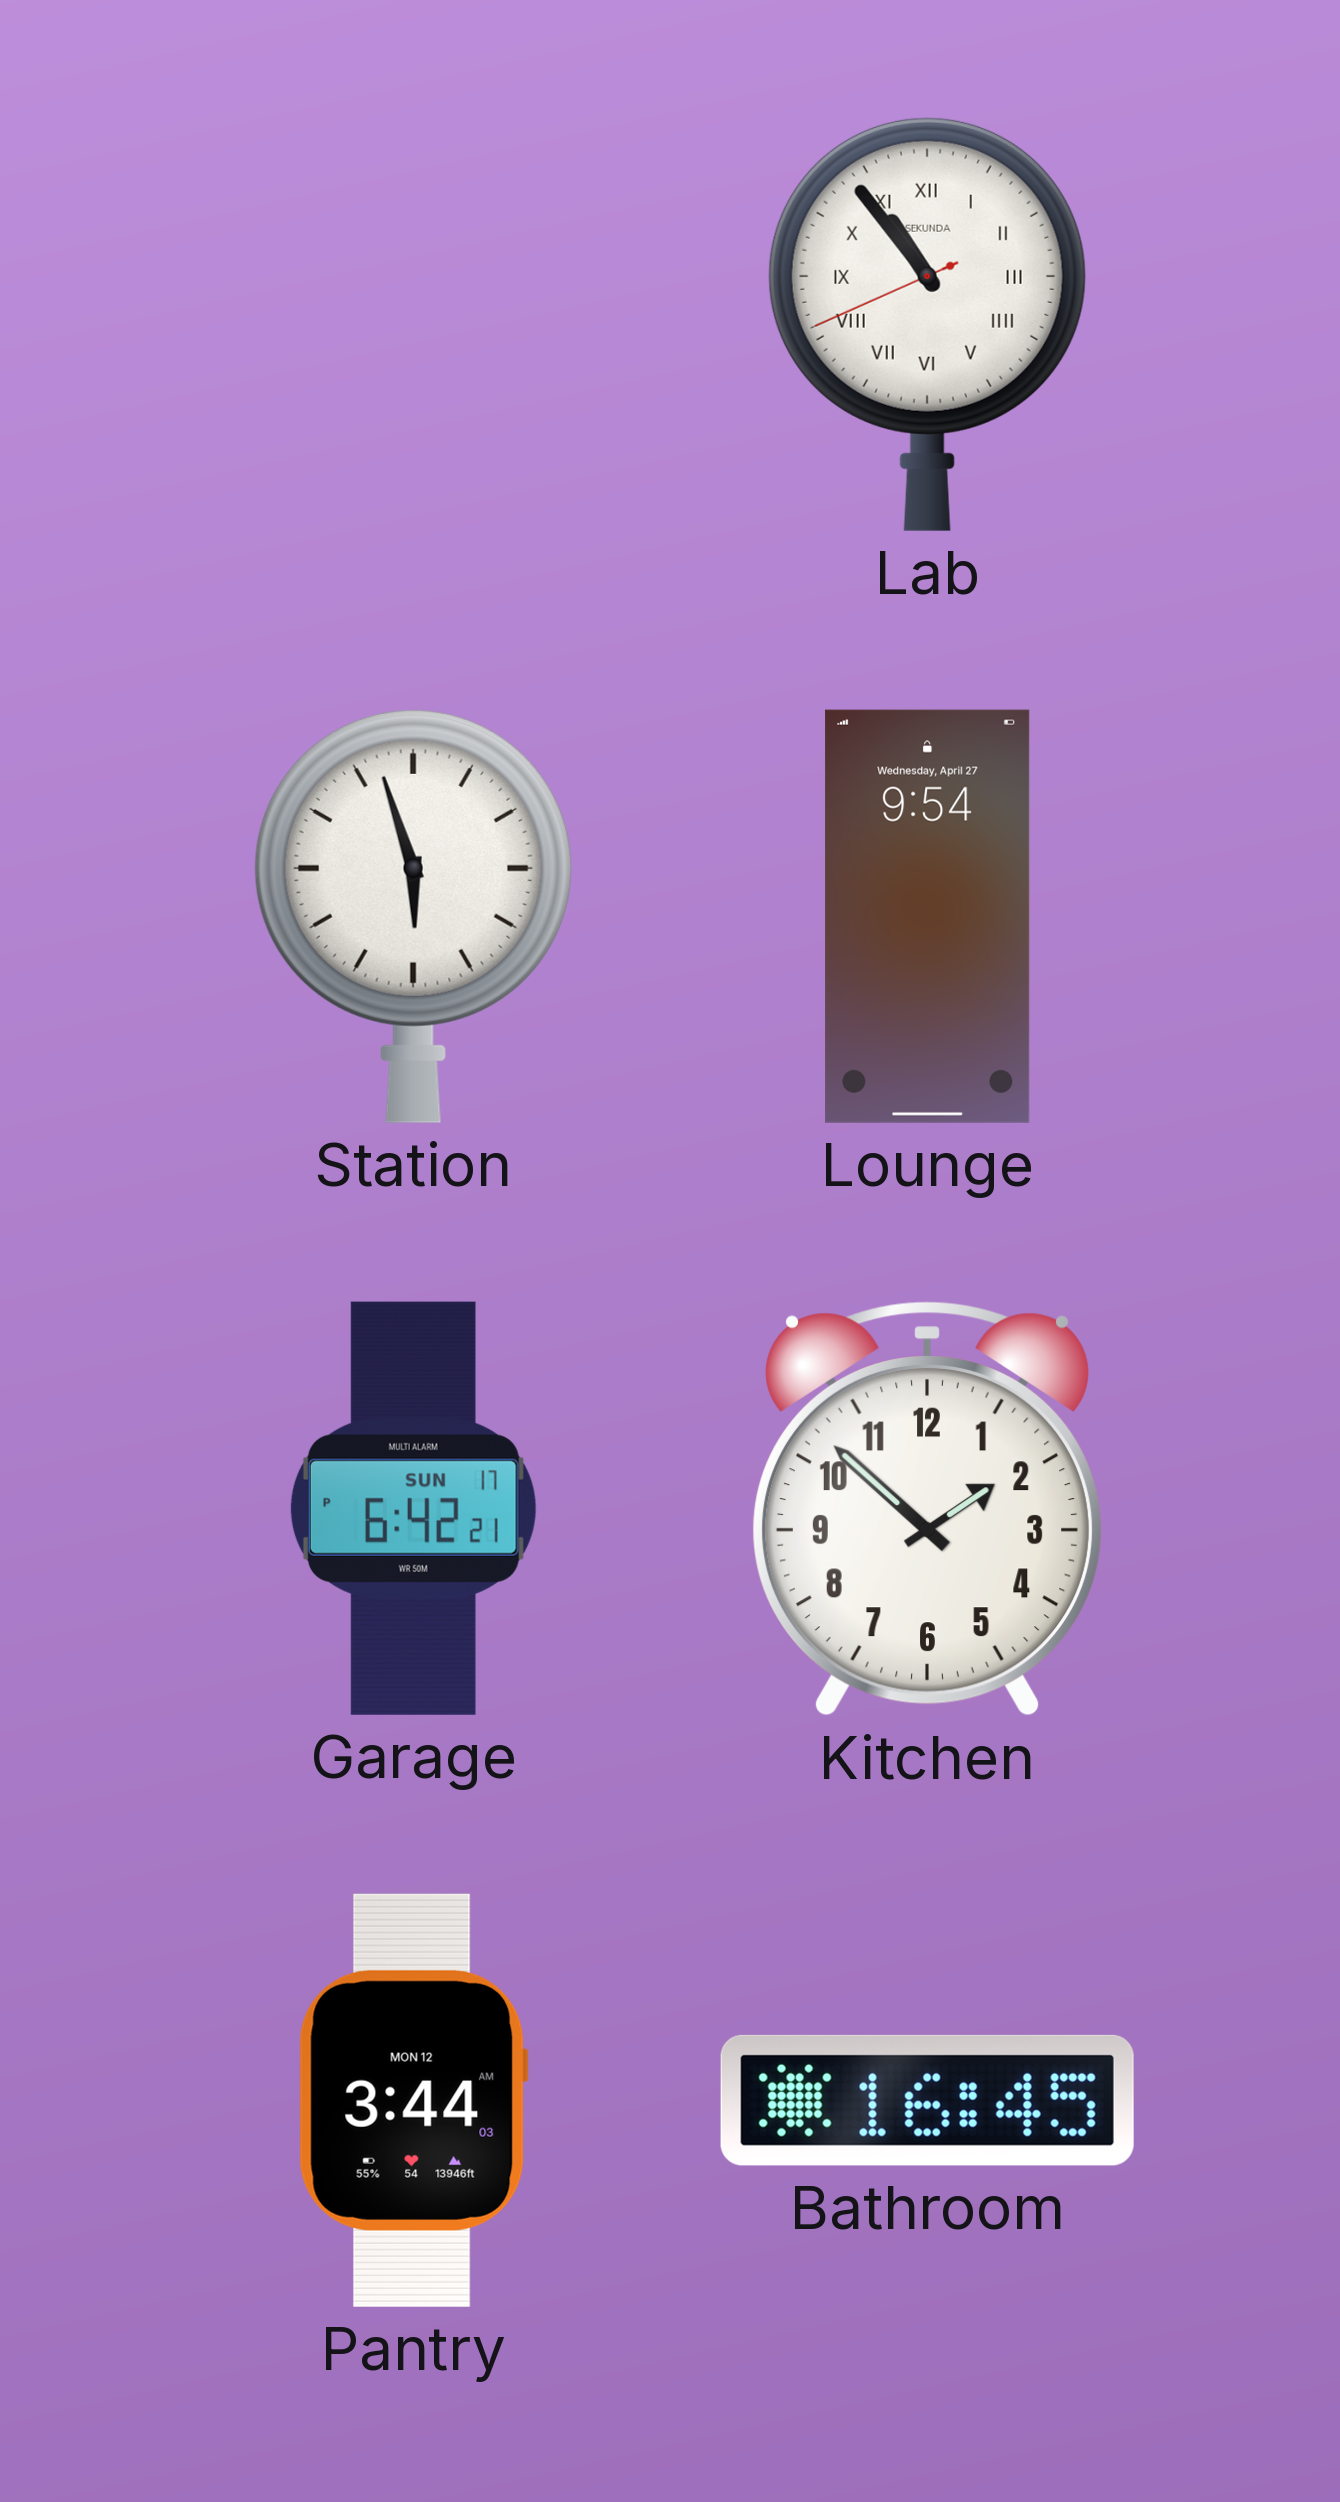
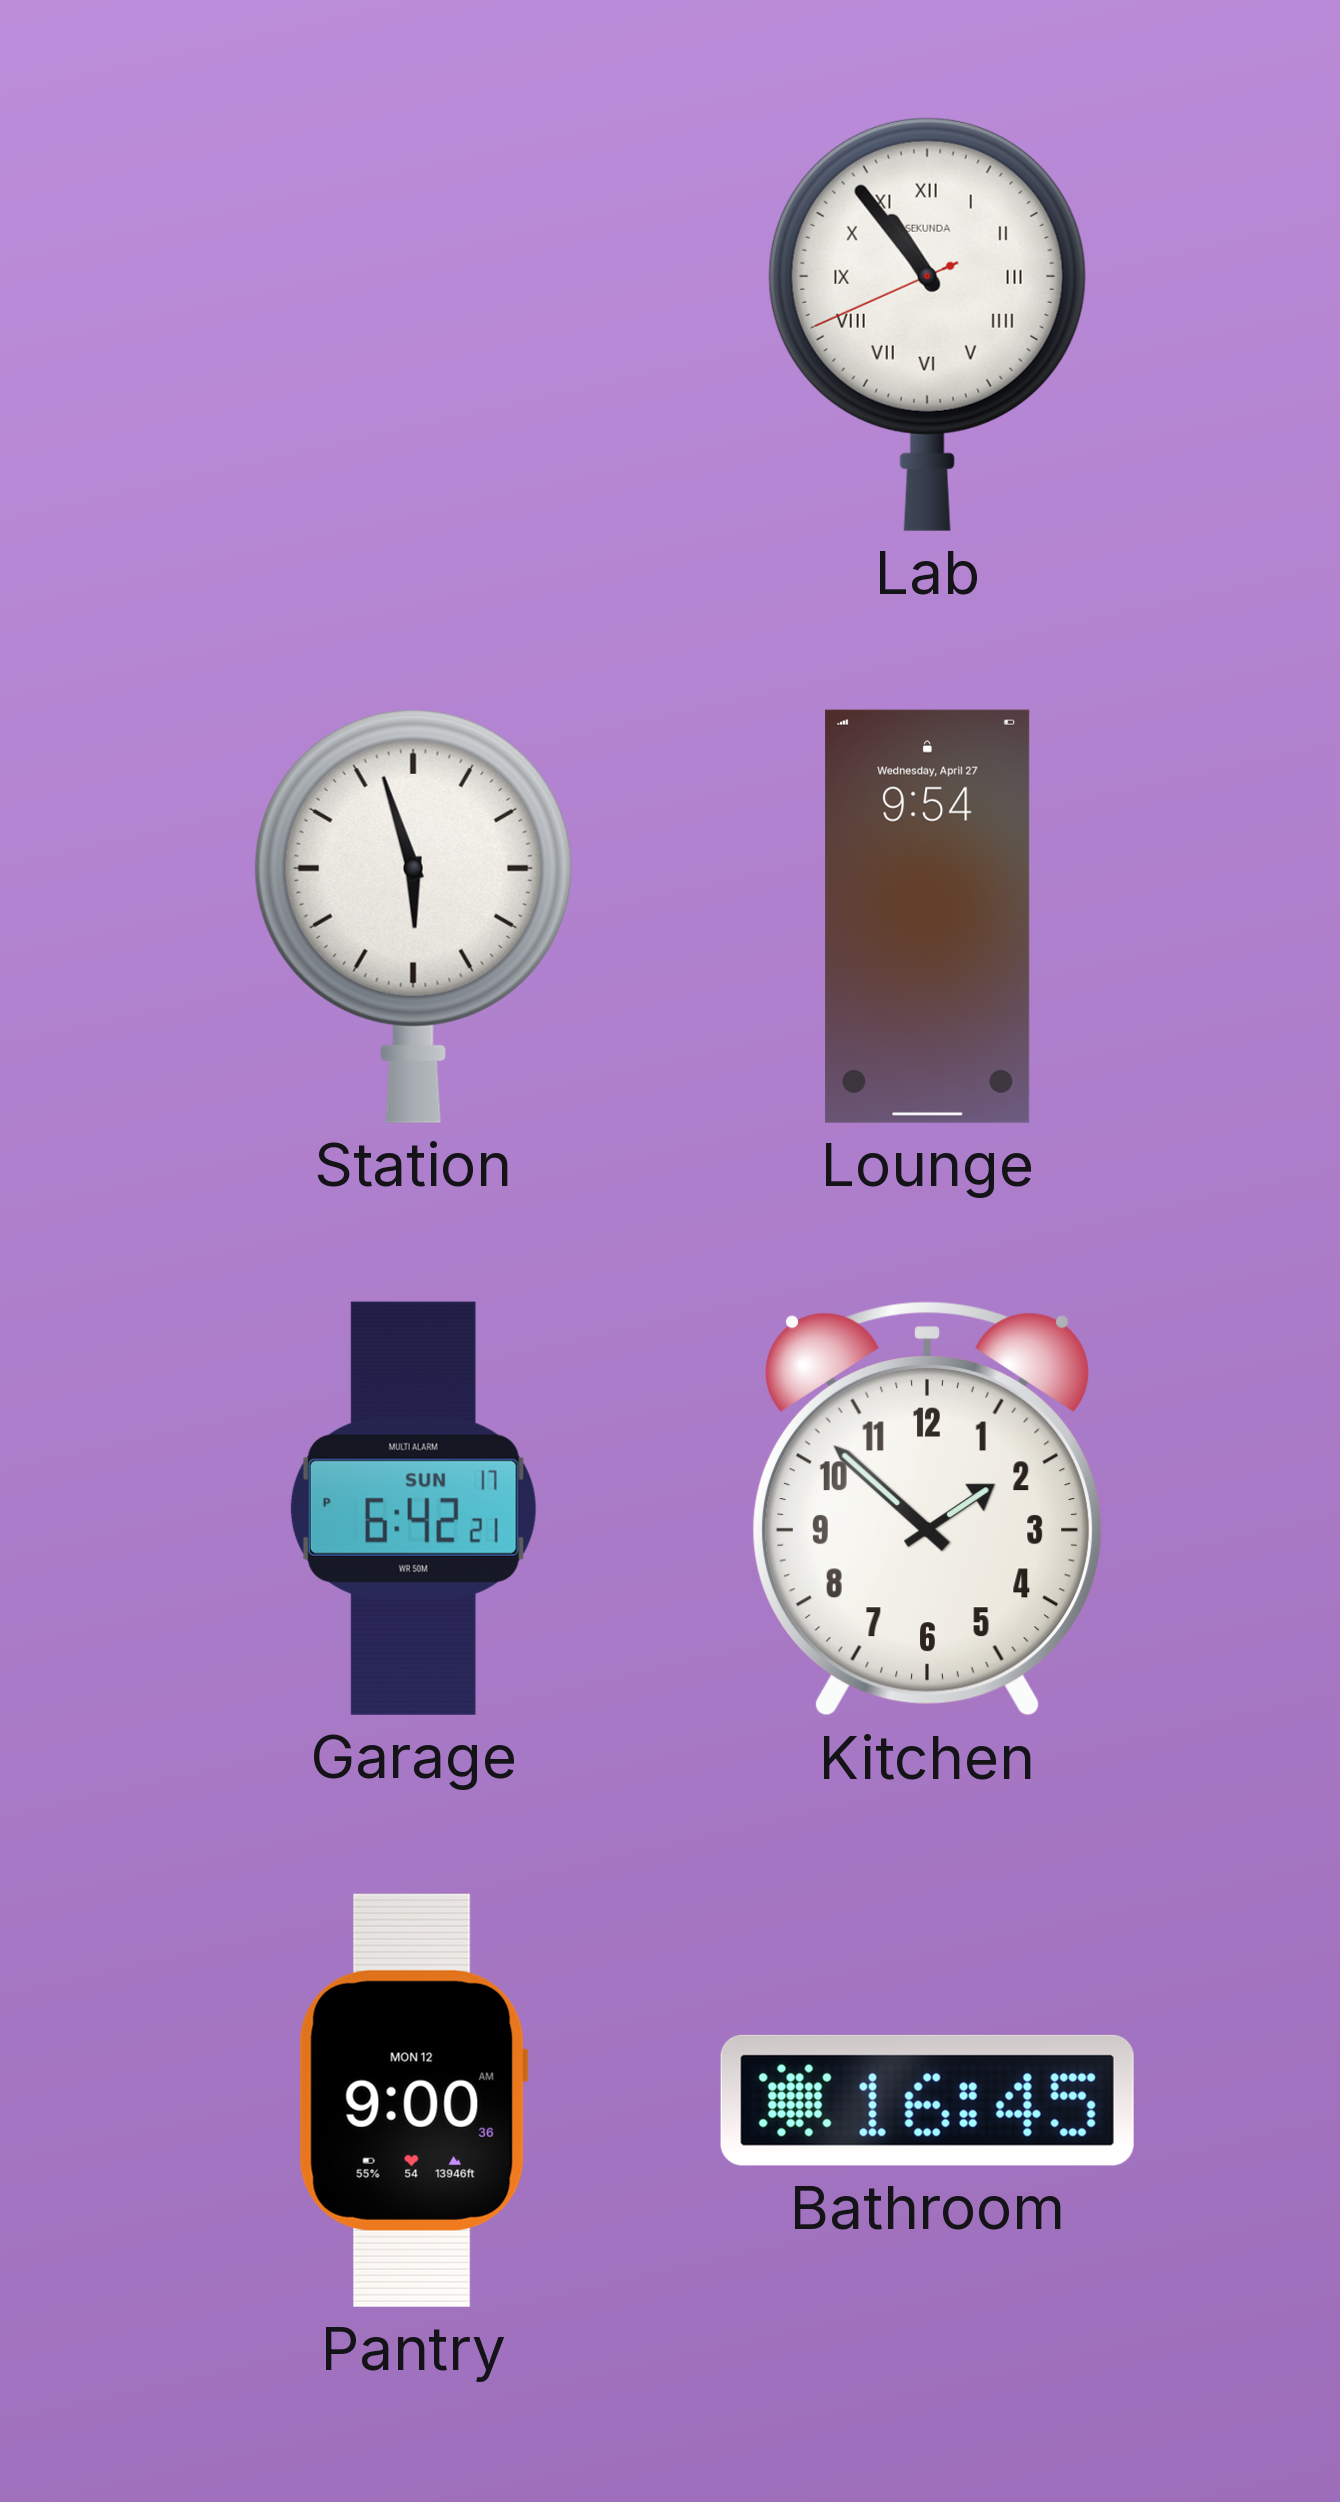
Pantry: 3:44 -> 9:00
